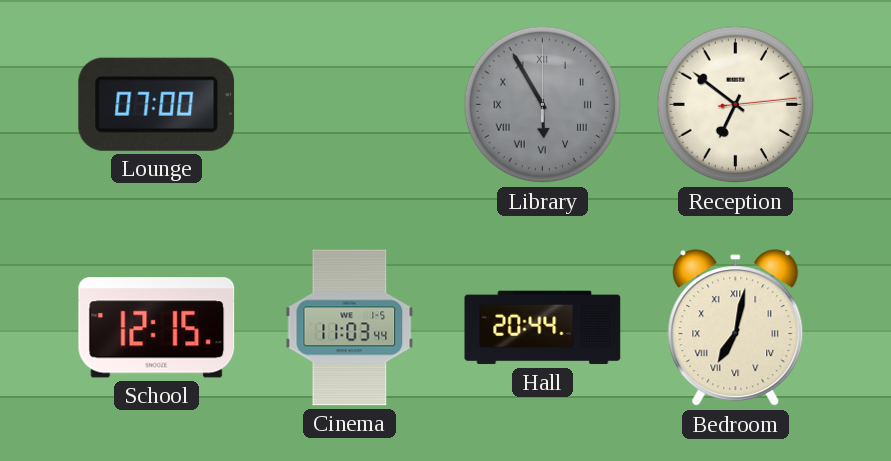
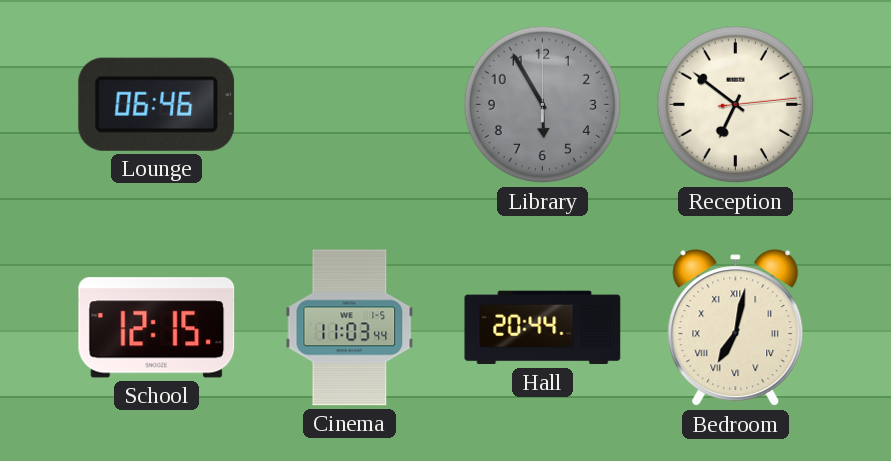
Lounge: 07:00 -> 06:46
Library numerals: Roman -> Arabic
